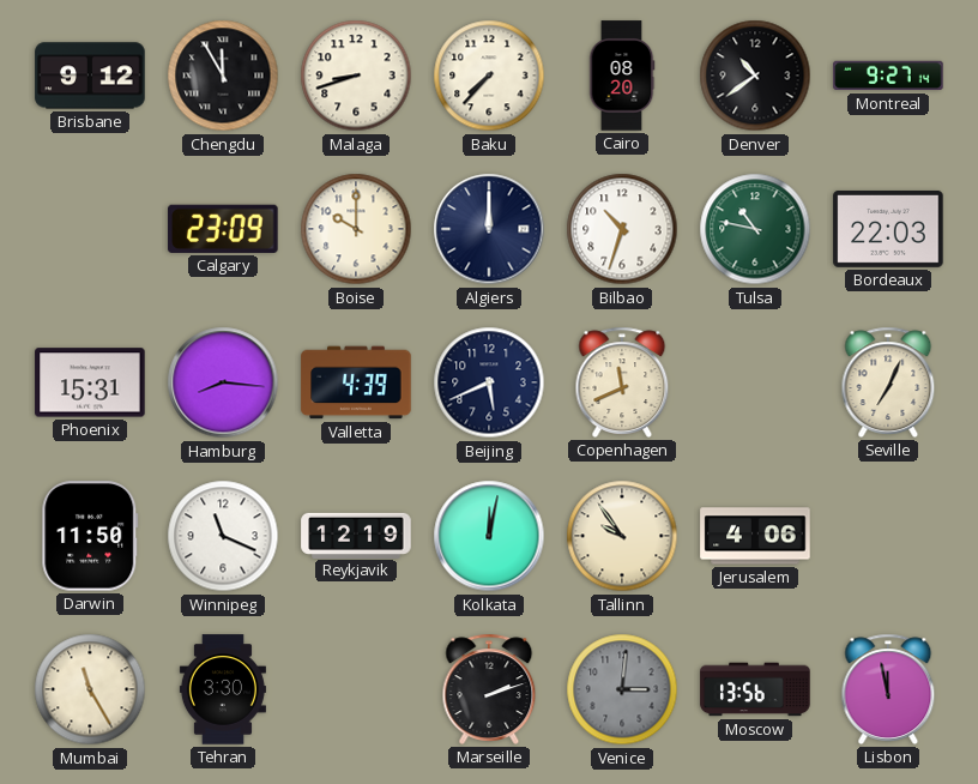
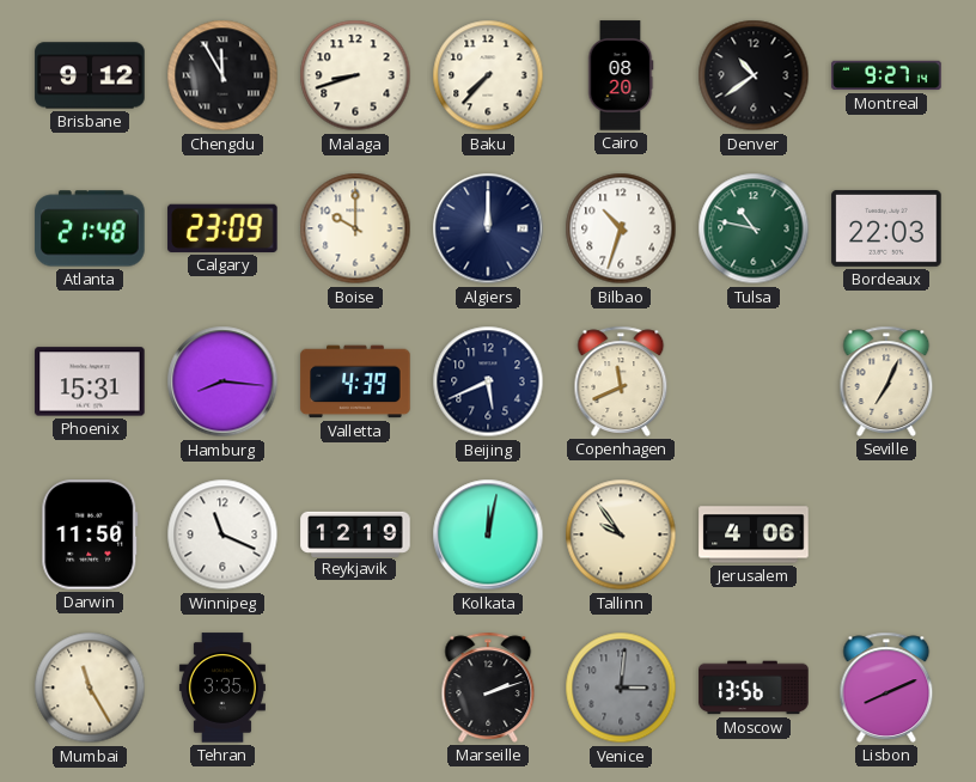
Atlanta: none -> 21:48
Tehran: 3:30 -> 3:35
Lisbon: 11:58 -> 8:11
